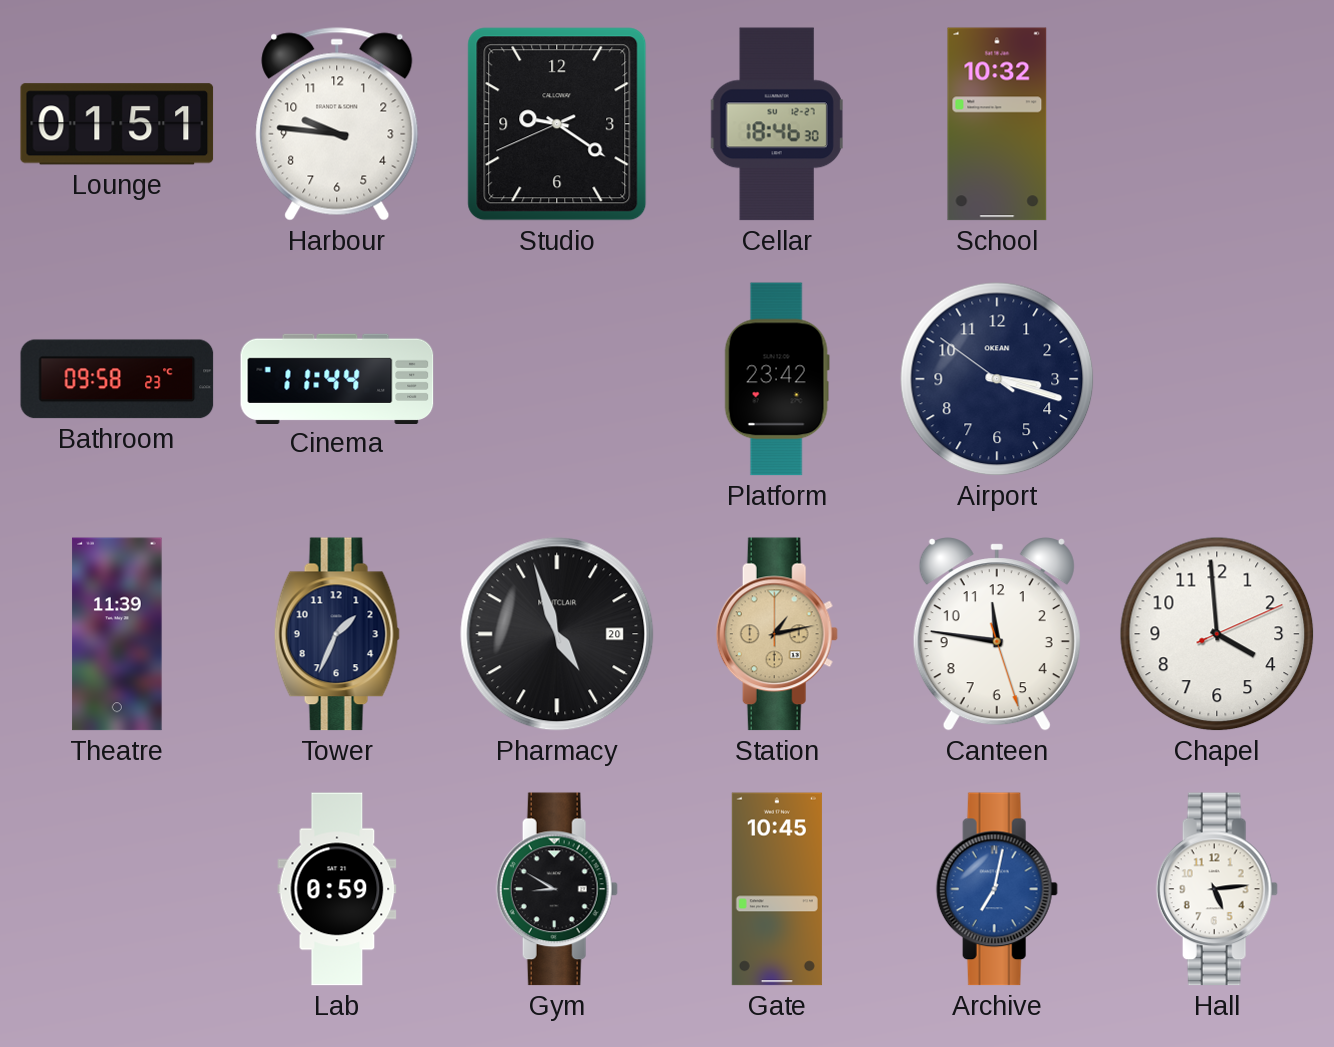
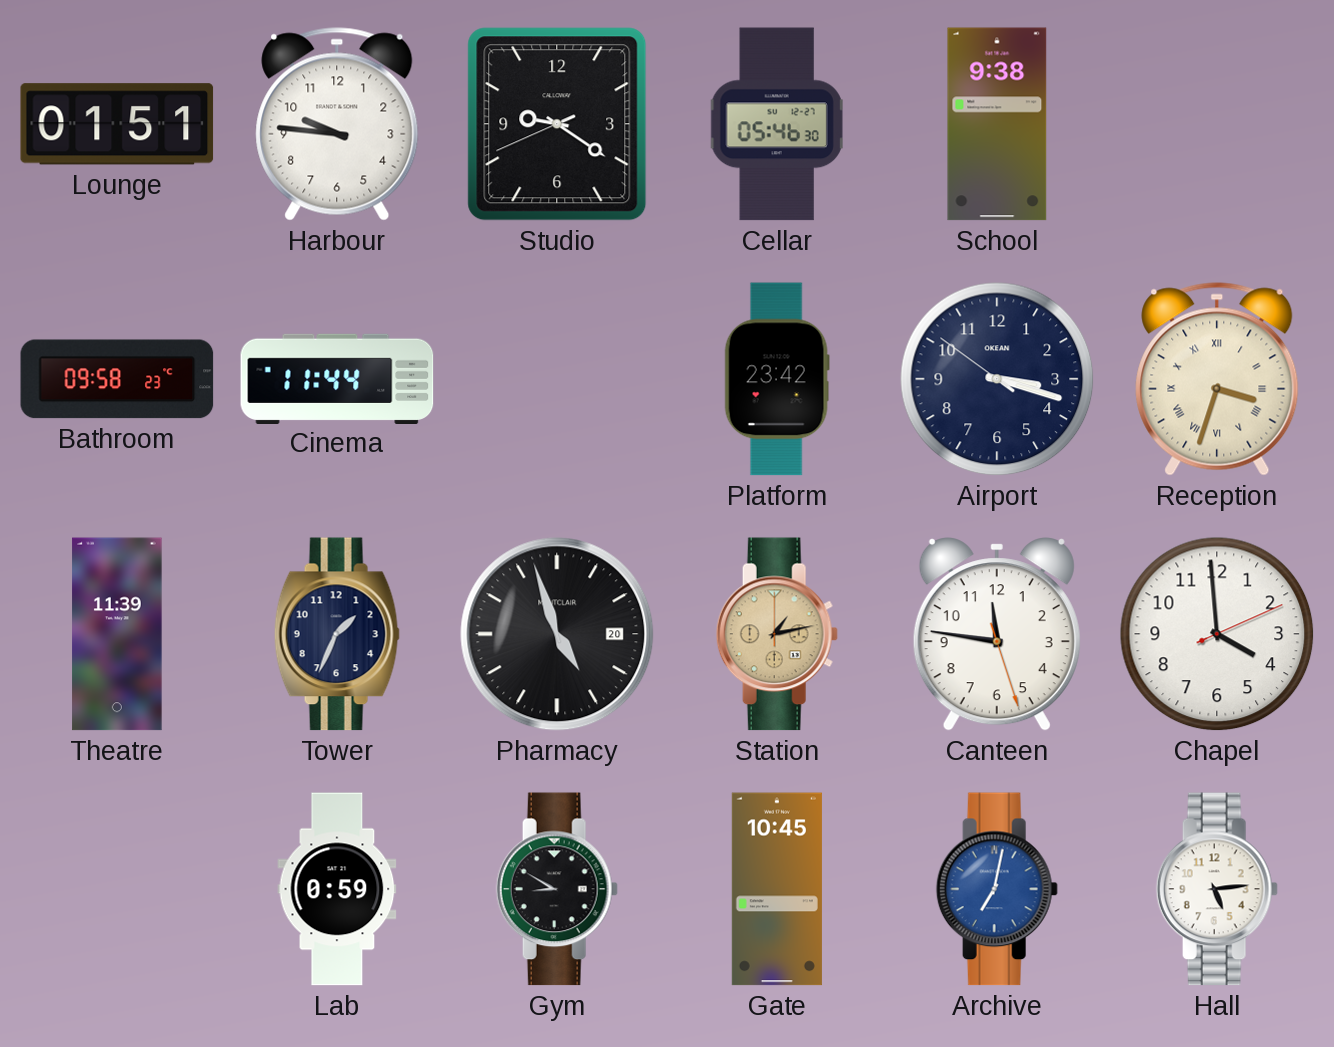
Cellar: 18:46 -> 05:46
School: 10:32 -> 9:38
Reception: none -> 3:33
